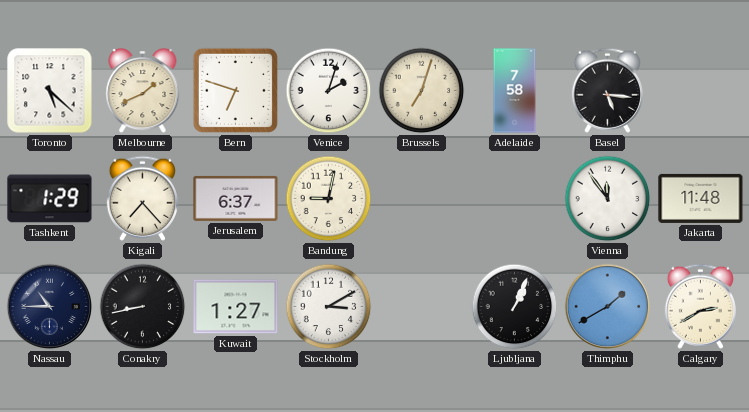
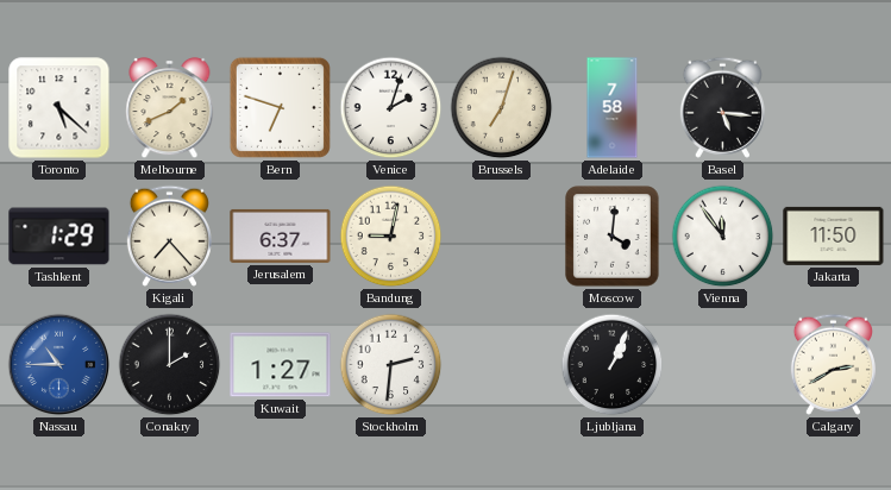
Moscow: none -> 4:01
Jakarta: 11:48 -> 11:50
Nassau dial: navy -> blue
Conakry: 8:43 -> 2:00
Stockholm: 3:10 -> 2:31
Thimphu: 1:40 -> none
